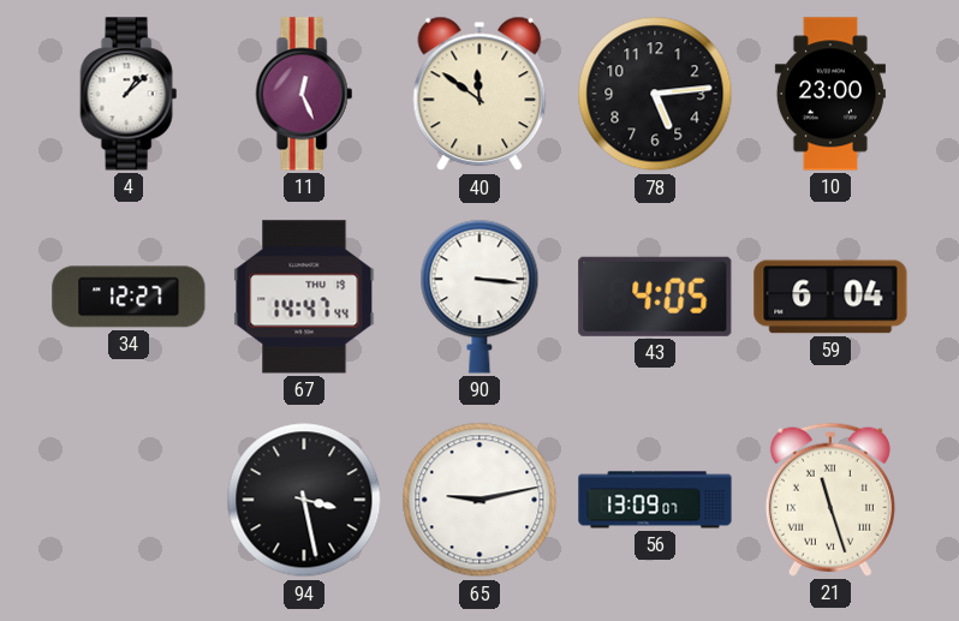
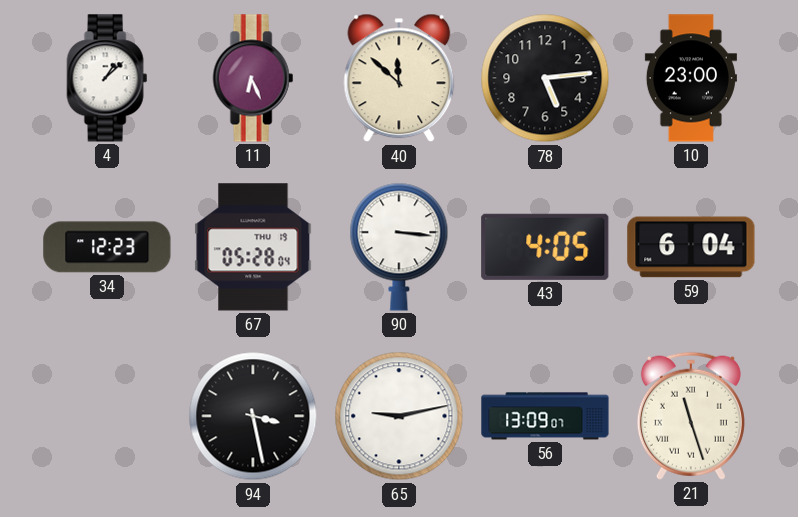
11: 12:26 -> 6:26
40: 11:51 -> 11:52
34: 12:27 -> 12:23
67: 14:47 -> 05:28
